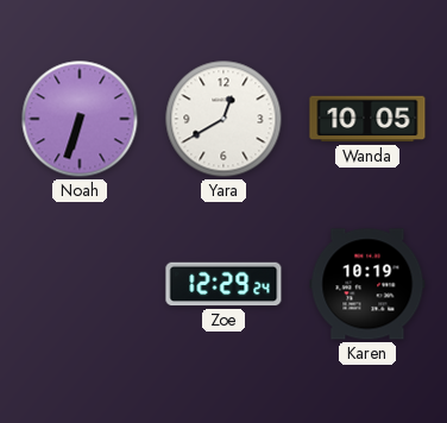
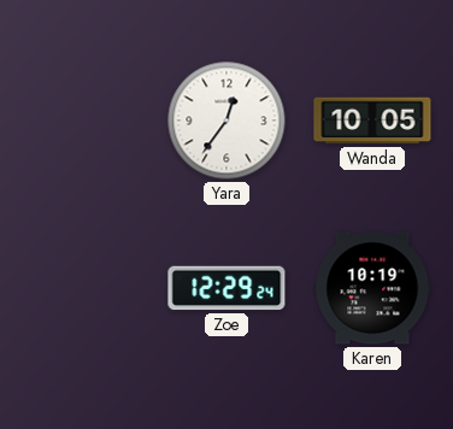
Noah: 6:33 -> none
Yara: 12:40 -> 12:36
